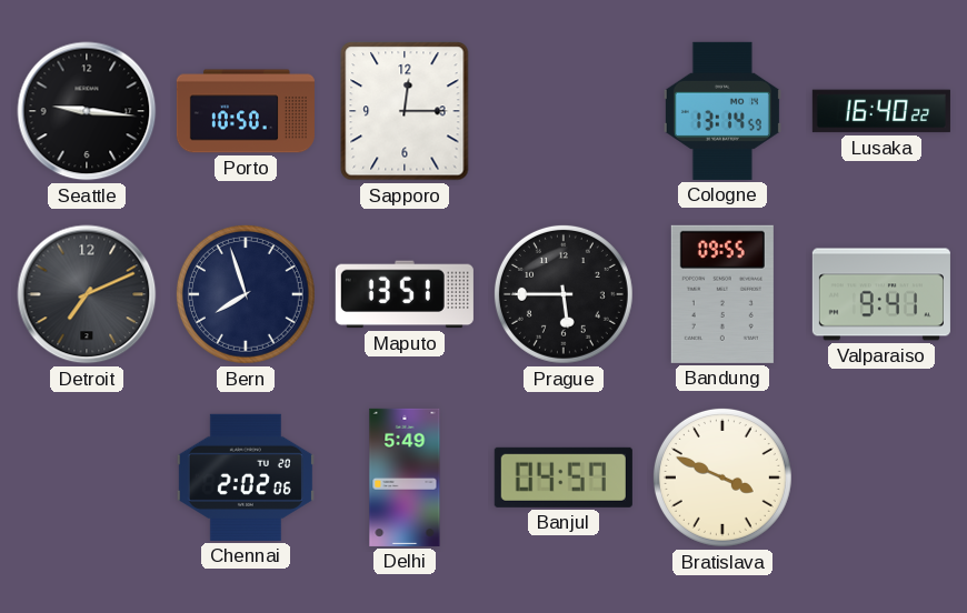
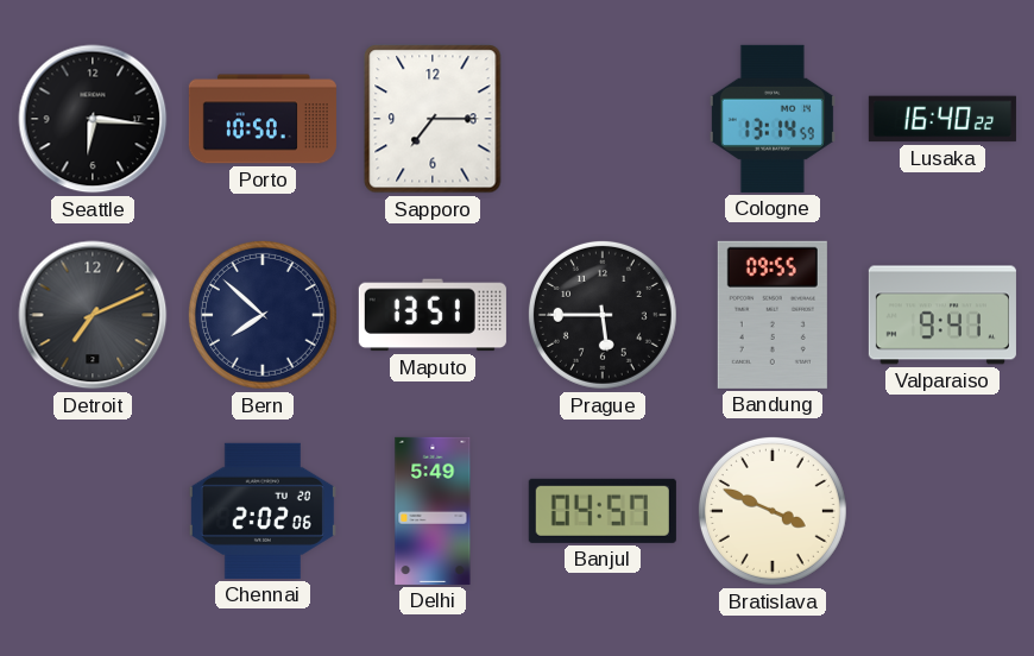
Seattle: 9:16 -> 6:16
Sapporo: 12:15 -> 7:15
Bern: 7:57 -> 7:52
